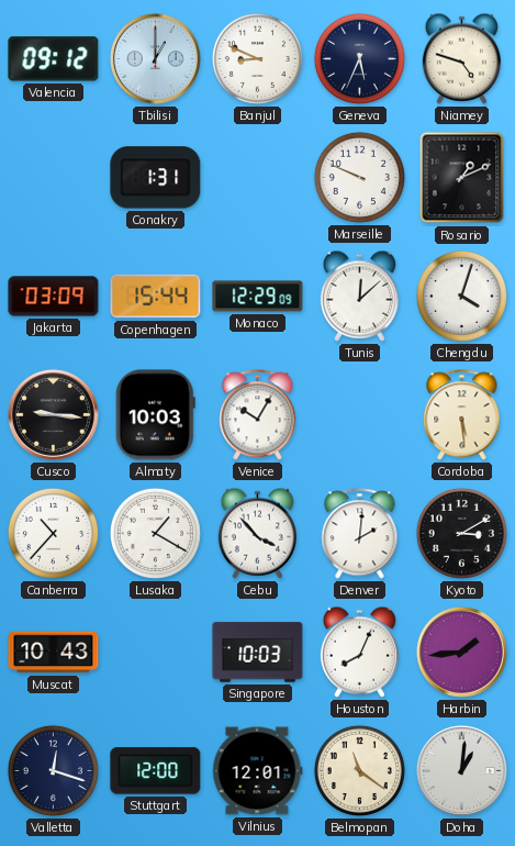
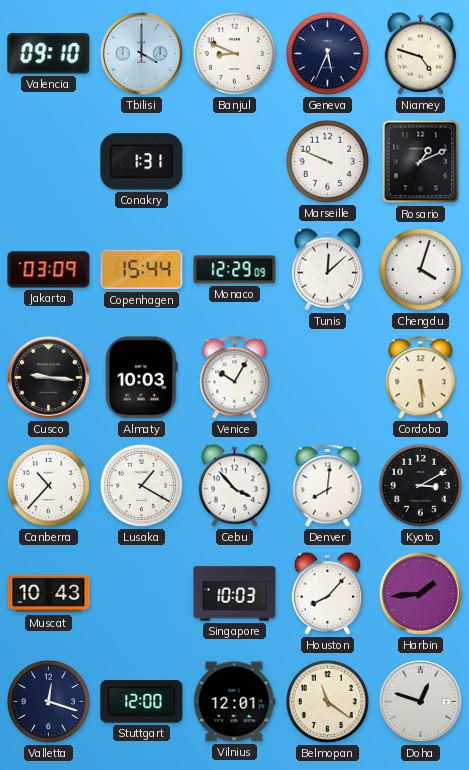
Valencia: 09:12 -> 09:10
Tbilisi: 1:00 -> 4:00
Denver: 2:01 -> 8:01
Houston: 8:04 -> 8:07
Doha: 1:01 -> 12:48
